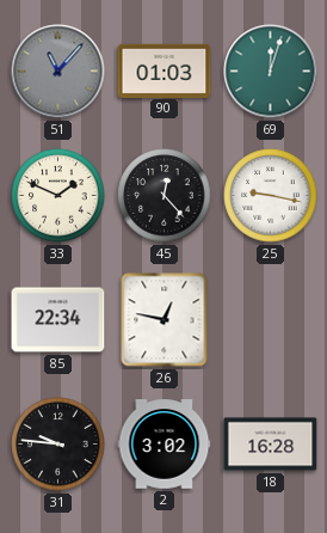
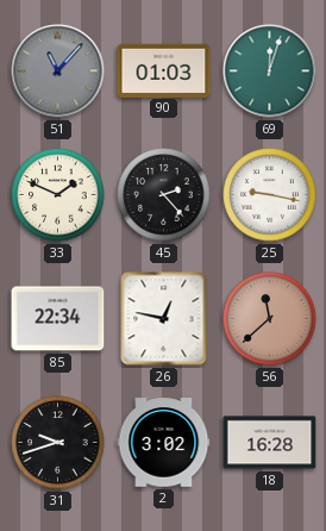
45: 12:23 -> 2:23
56: none -> 11:38
31: 9:46 -> 9:42
